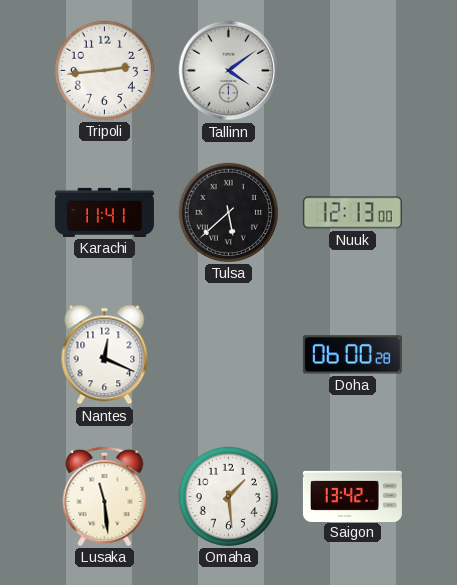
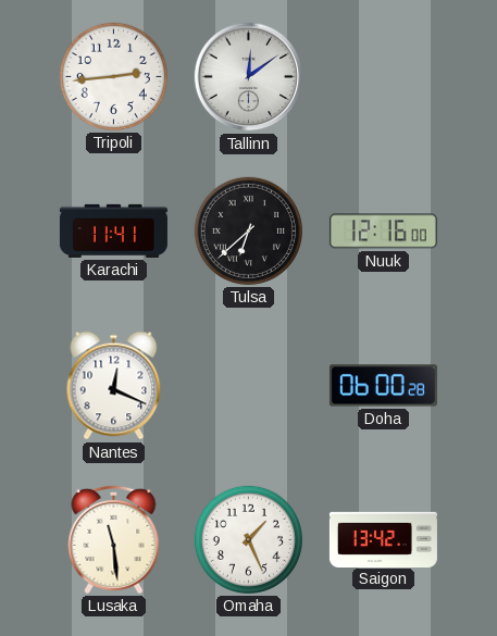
Tallinn: 4:09 -> 12:09
Tulsa: 5:38 -> 6:38
Nuuk: 12:13 -> 12:16
Omaha: 1:29 -> 1:26
